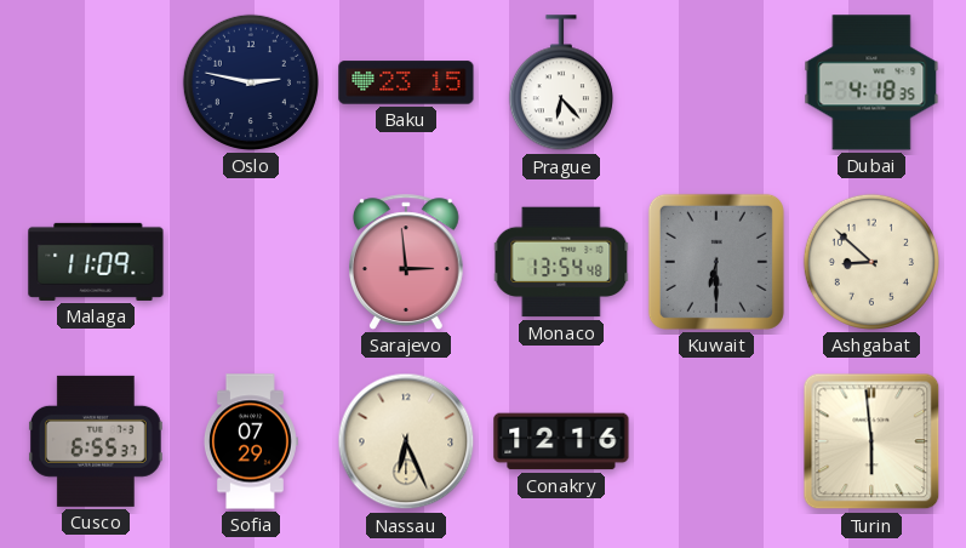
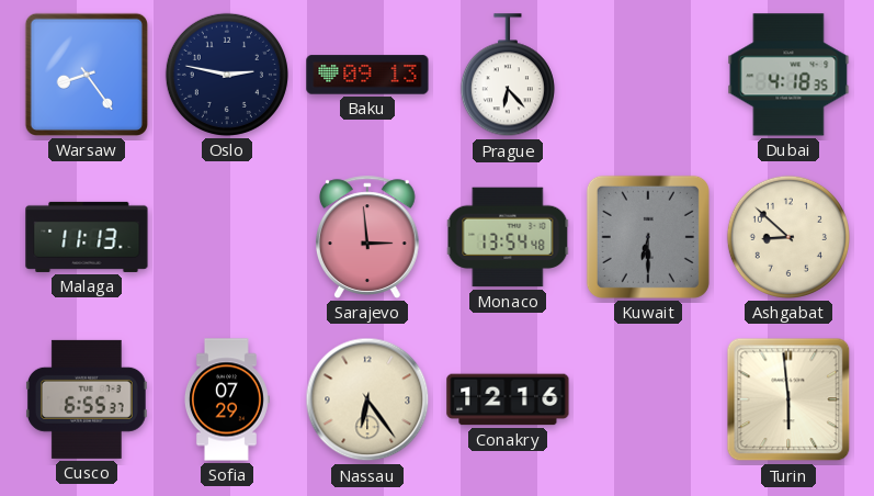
Warsaw: none -> 8:24
Baku: 23:15 -> 09:13
Malaga: 11:09 -> 11:13
Nassau: 6:26 -> 6:24
